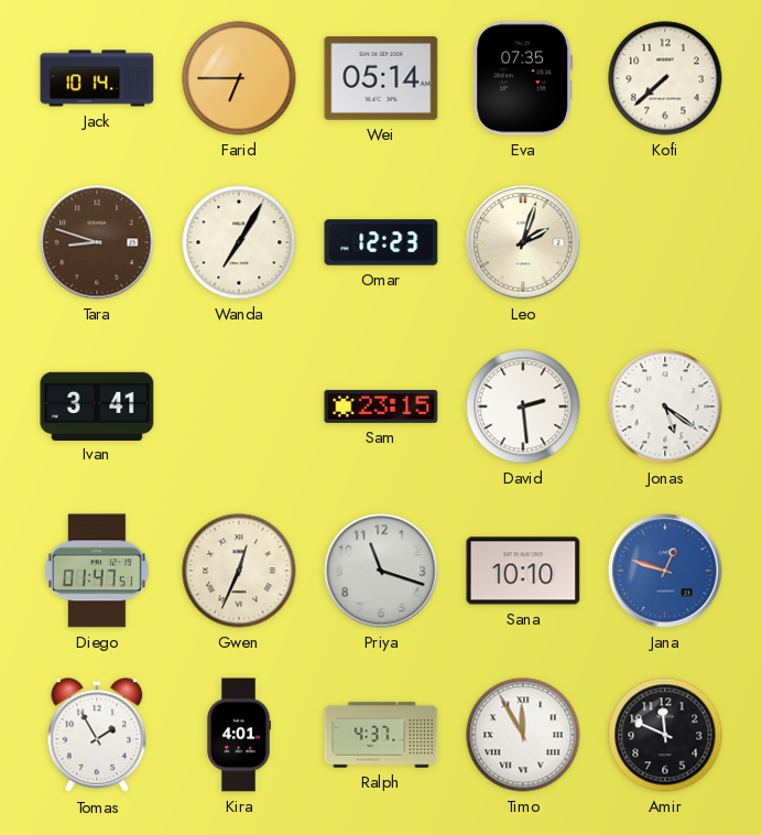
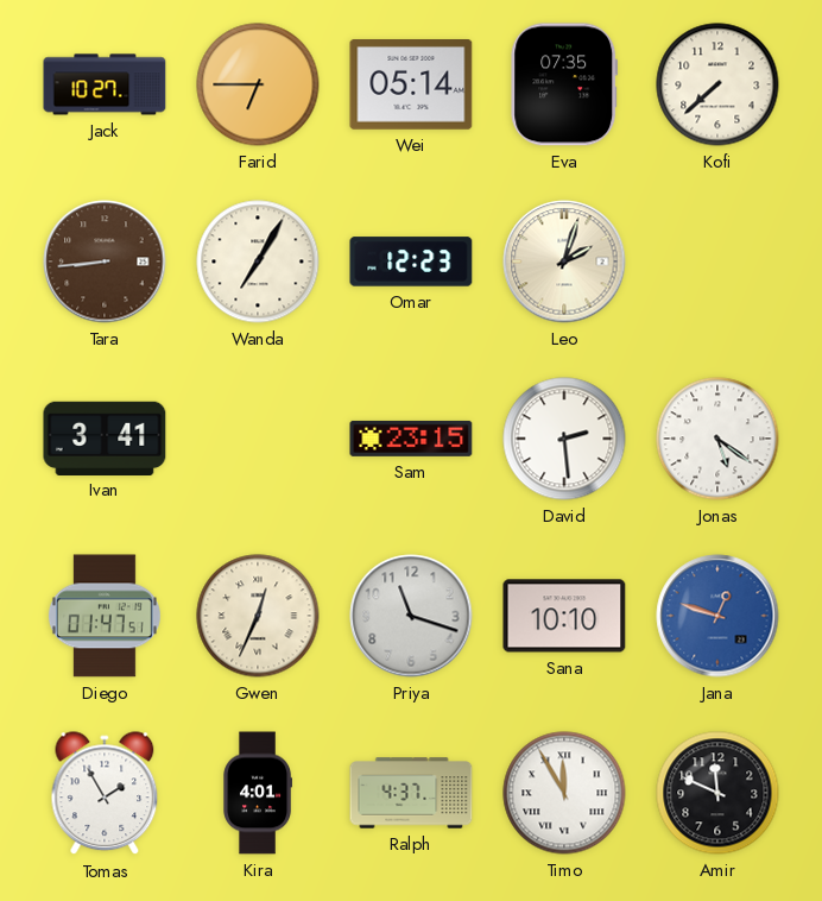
Jack: 10:14 -> 10:27
Tara: 8:48 -> 8:44
